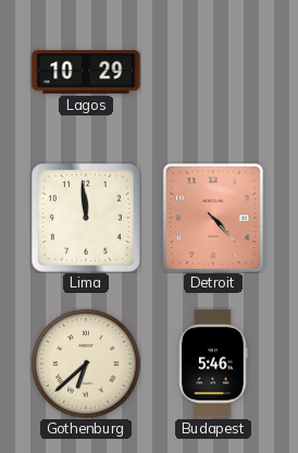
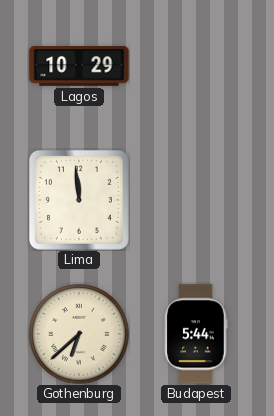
Detroit: 4:23 -> none
Budapest: 5:46 -> 5:44
